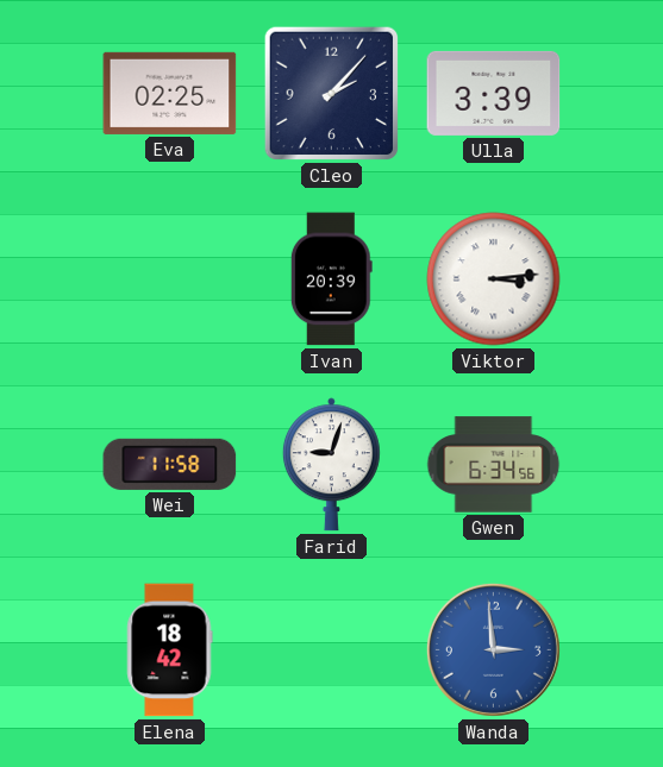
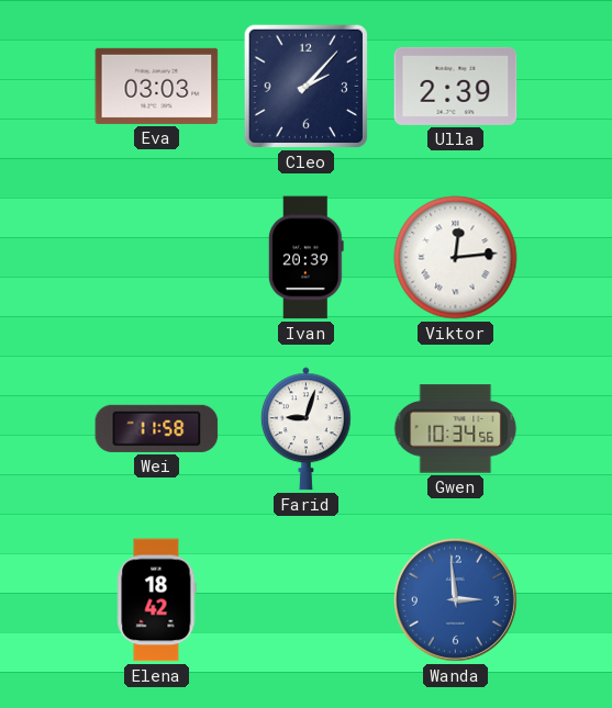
Eva: 02:25 -> 03:03
Ulla: 3:39 -> 2:39
Viktor: 3:14 -> 12:14
Gwen: 6:34 -> 10:34
